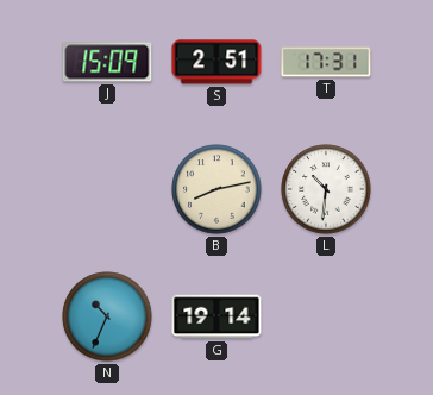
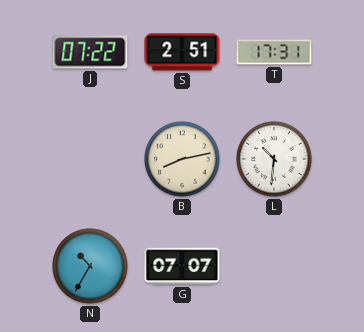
J: 15:09 -> 07:22
N: 10:34 -> 10:35
G: 19:14 -> 07:07
